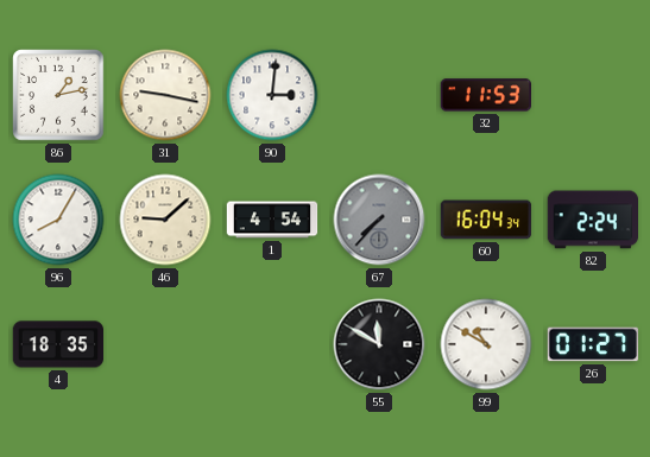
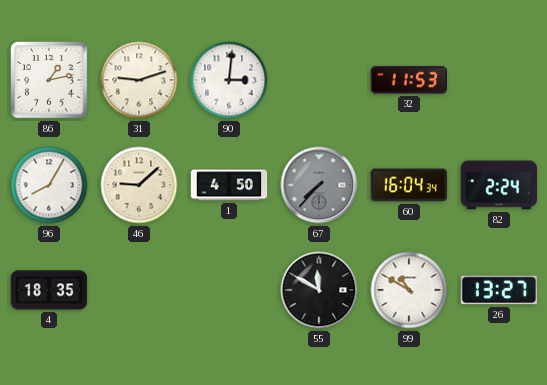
31: 9:17 -> 9:12
1: 4:54 -> 4:50
26: 01:27 -> 13:27
